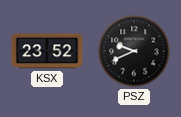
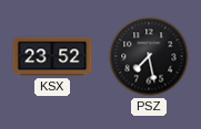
PSZ: 9:41 -> 7:28
